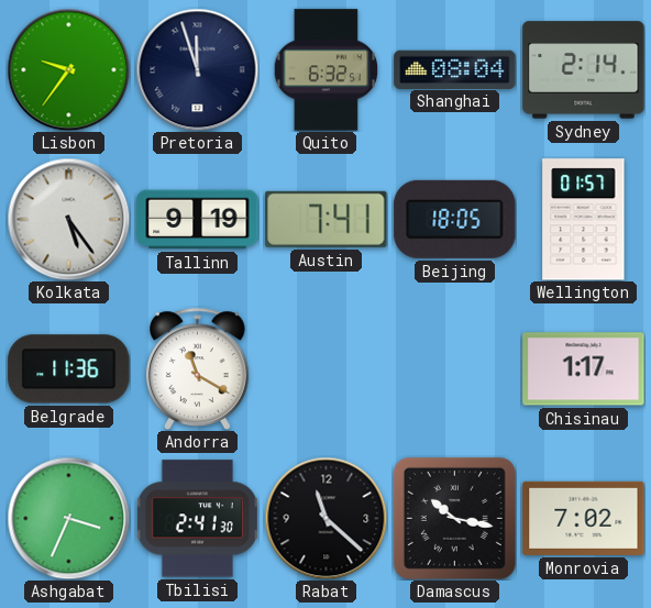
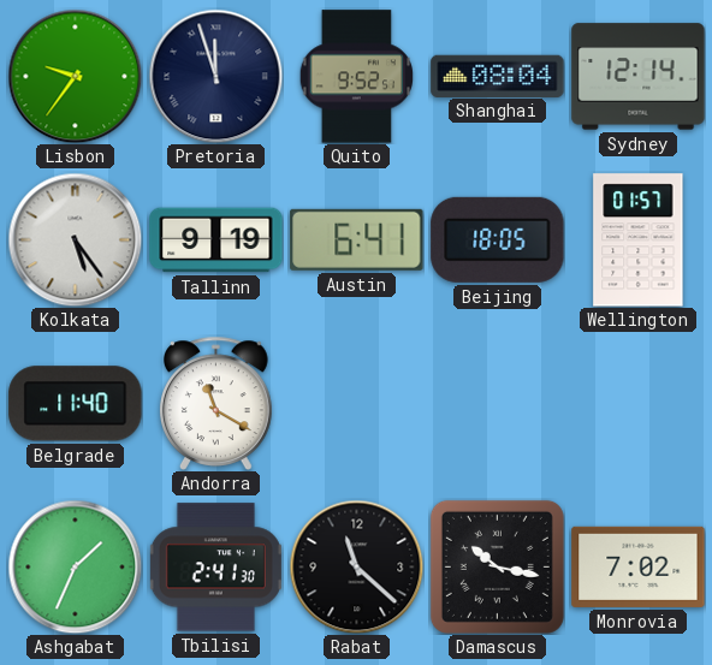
Quito: 6:32 -> 9:52
Sydney: 2:14 -> 12:14
Austin: 7:41 -> 6:41
Belgrade: 11:36 -> 11:40
Chisinau: 1:17 -> none
Ashgabat: 3:34 -> 1:34
